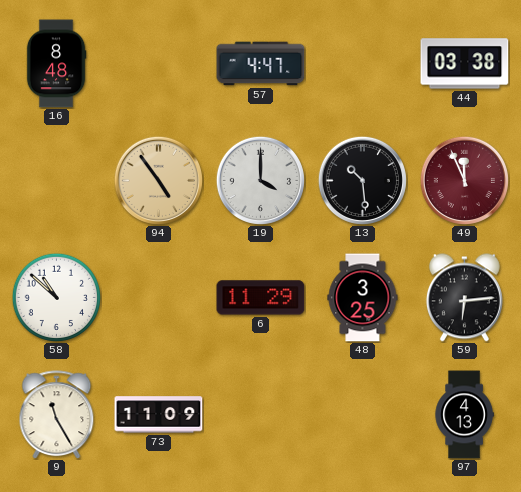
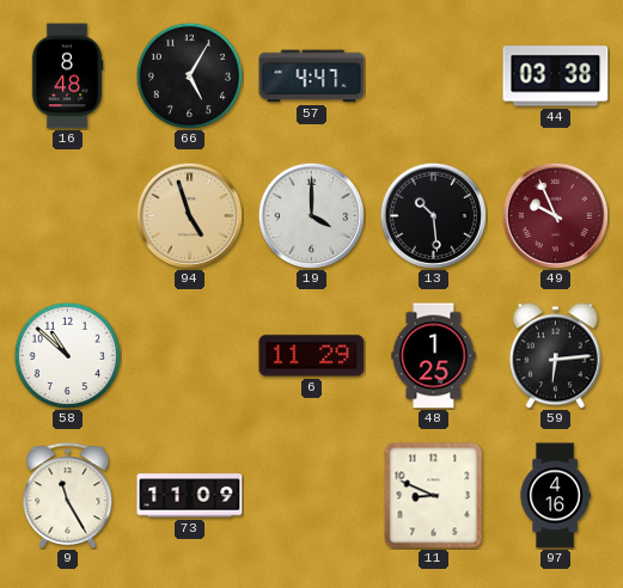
66: none -> 5:05
94: 4:54 -> 4:57
49: 11:56 -> 9:56
48: 3:25 -> 1:25
11: none -> 8:49
97: 4:13 -> 4:16
